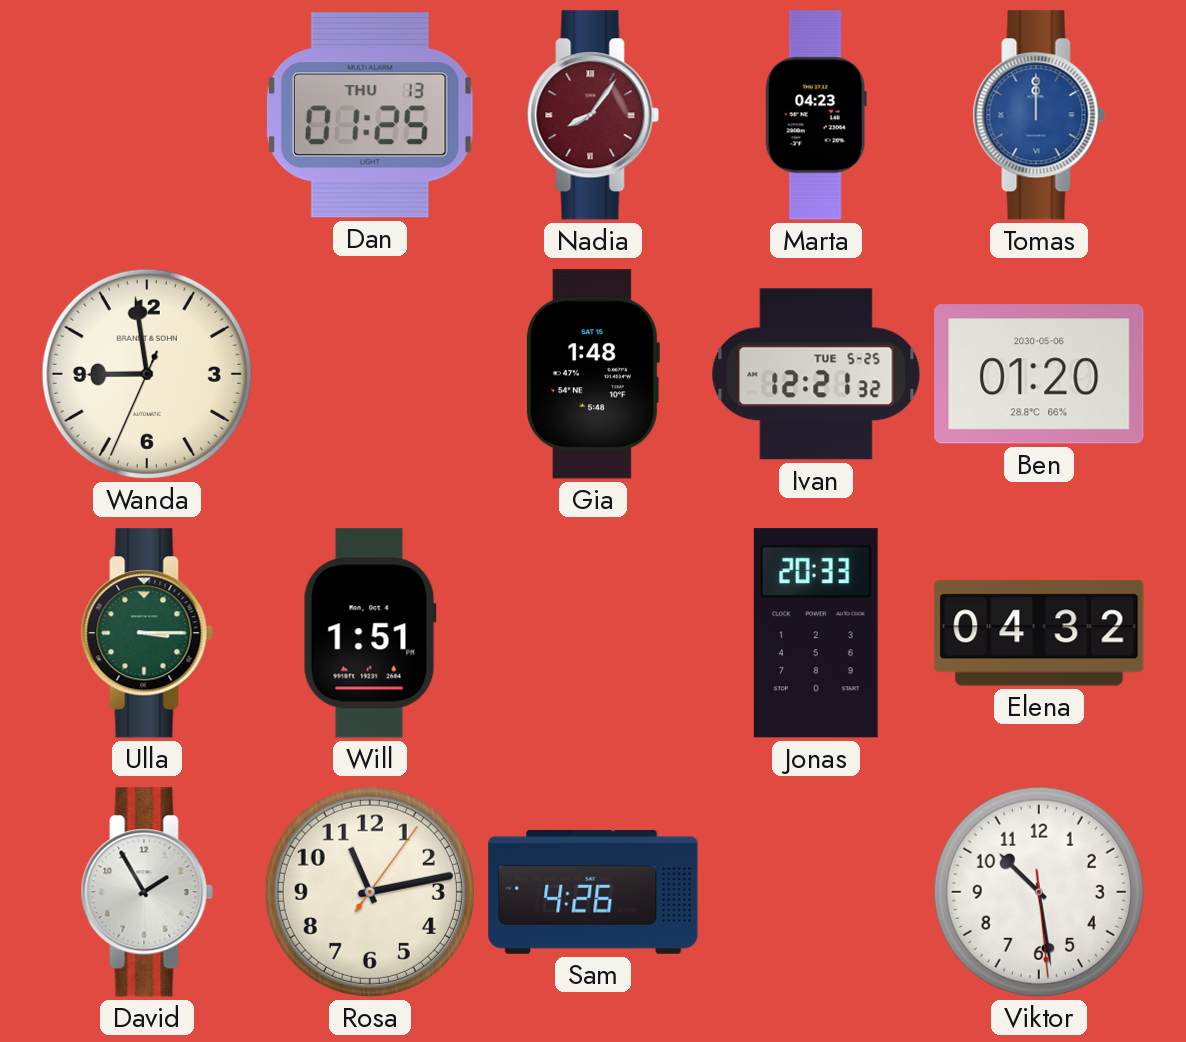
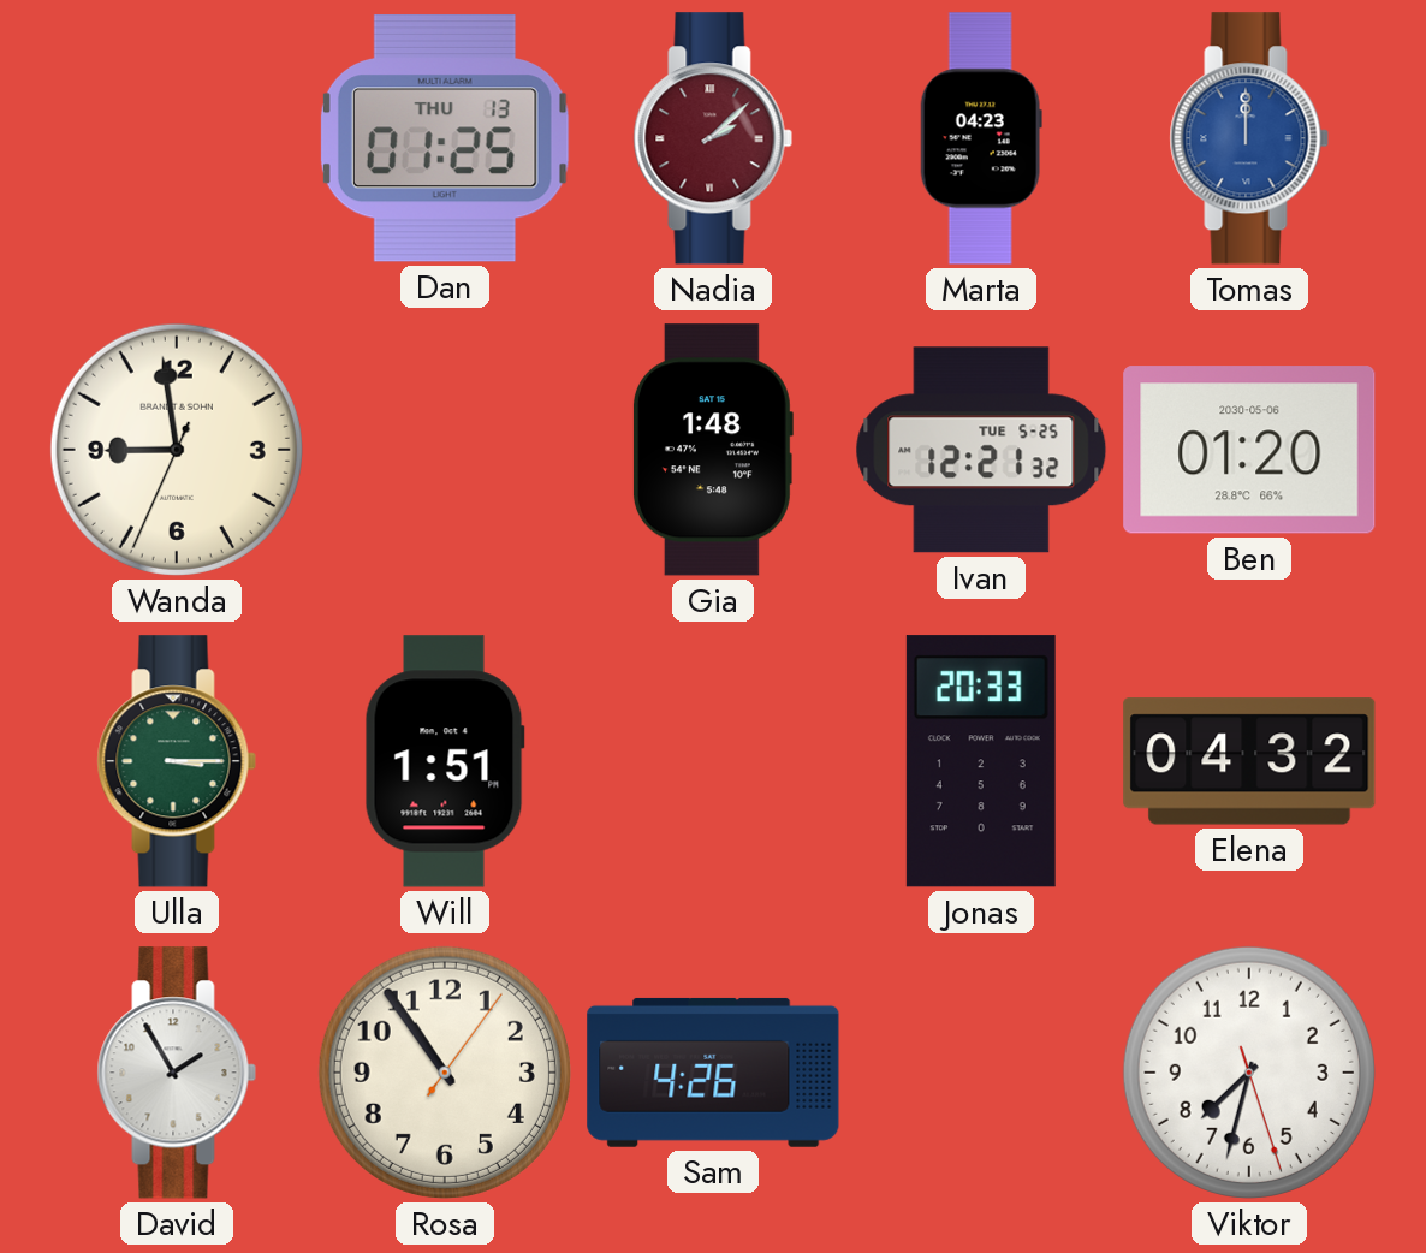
Nadia: 8:06 -> 2:08
Rosa: 11:13 -> 10:54
Viktor: 10:28 -> 7:32
